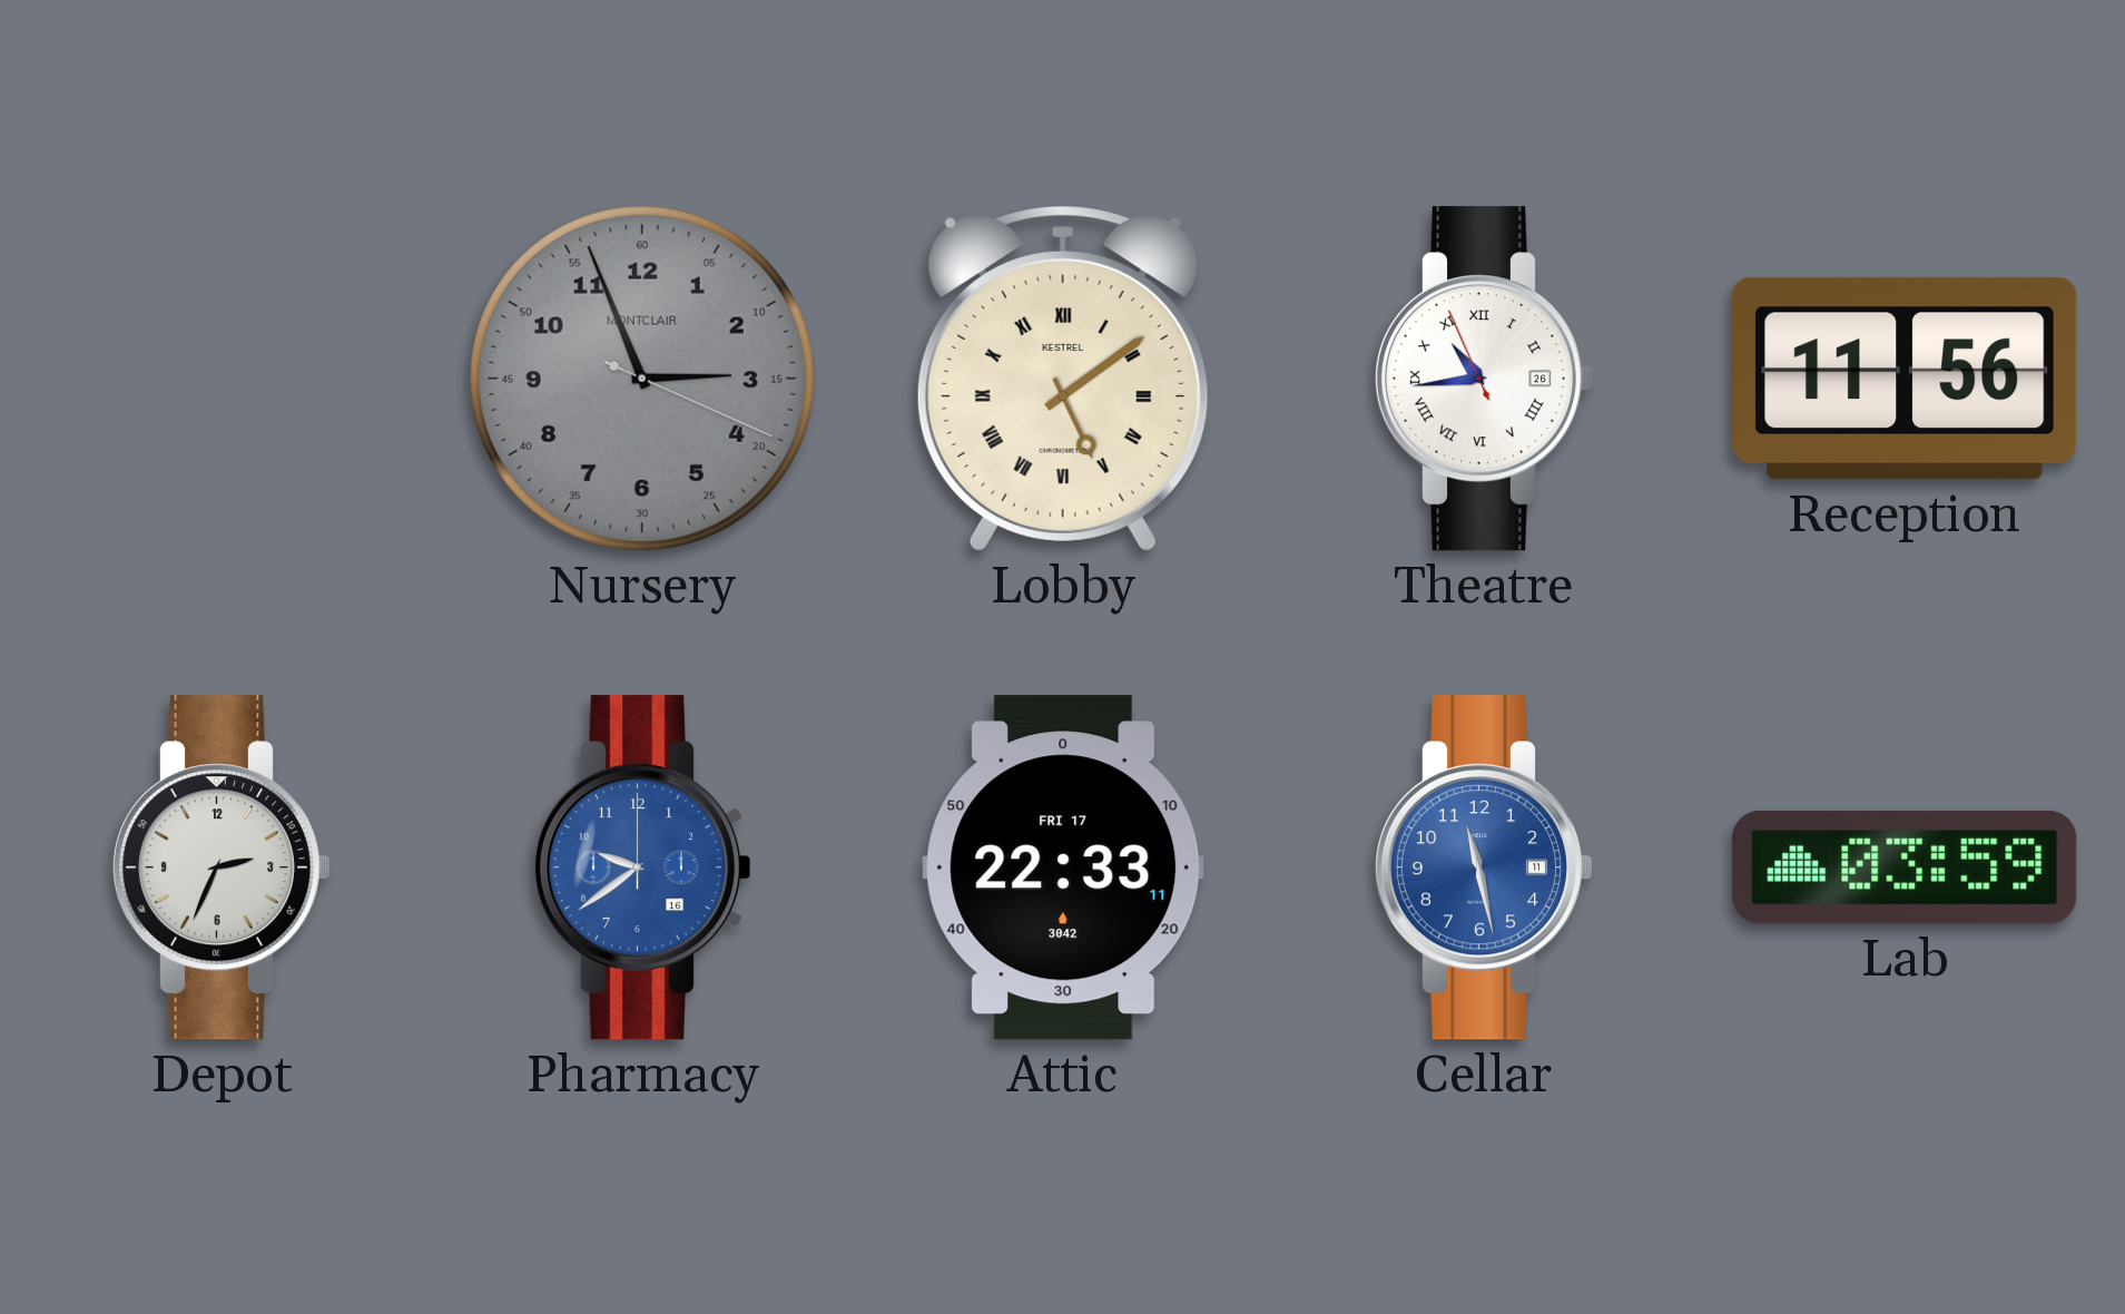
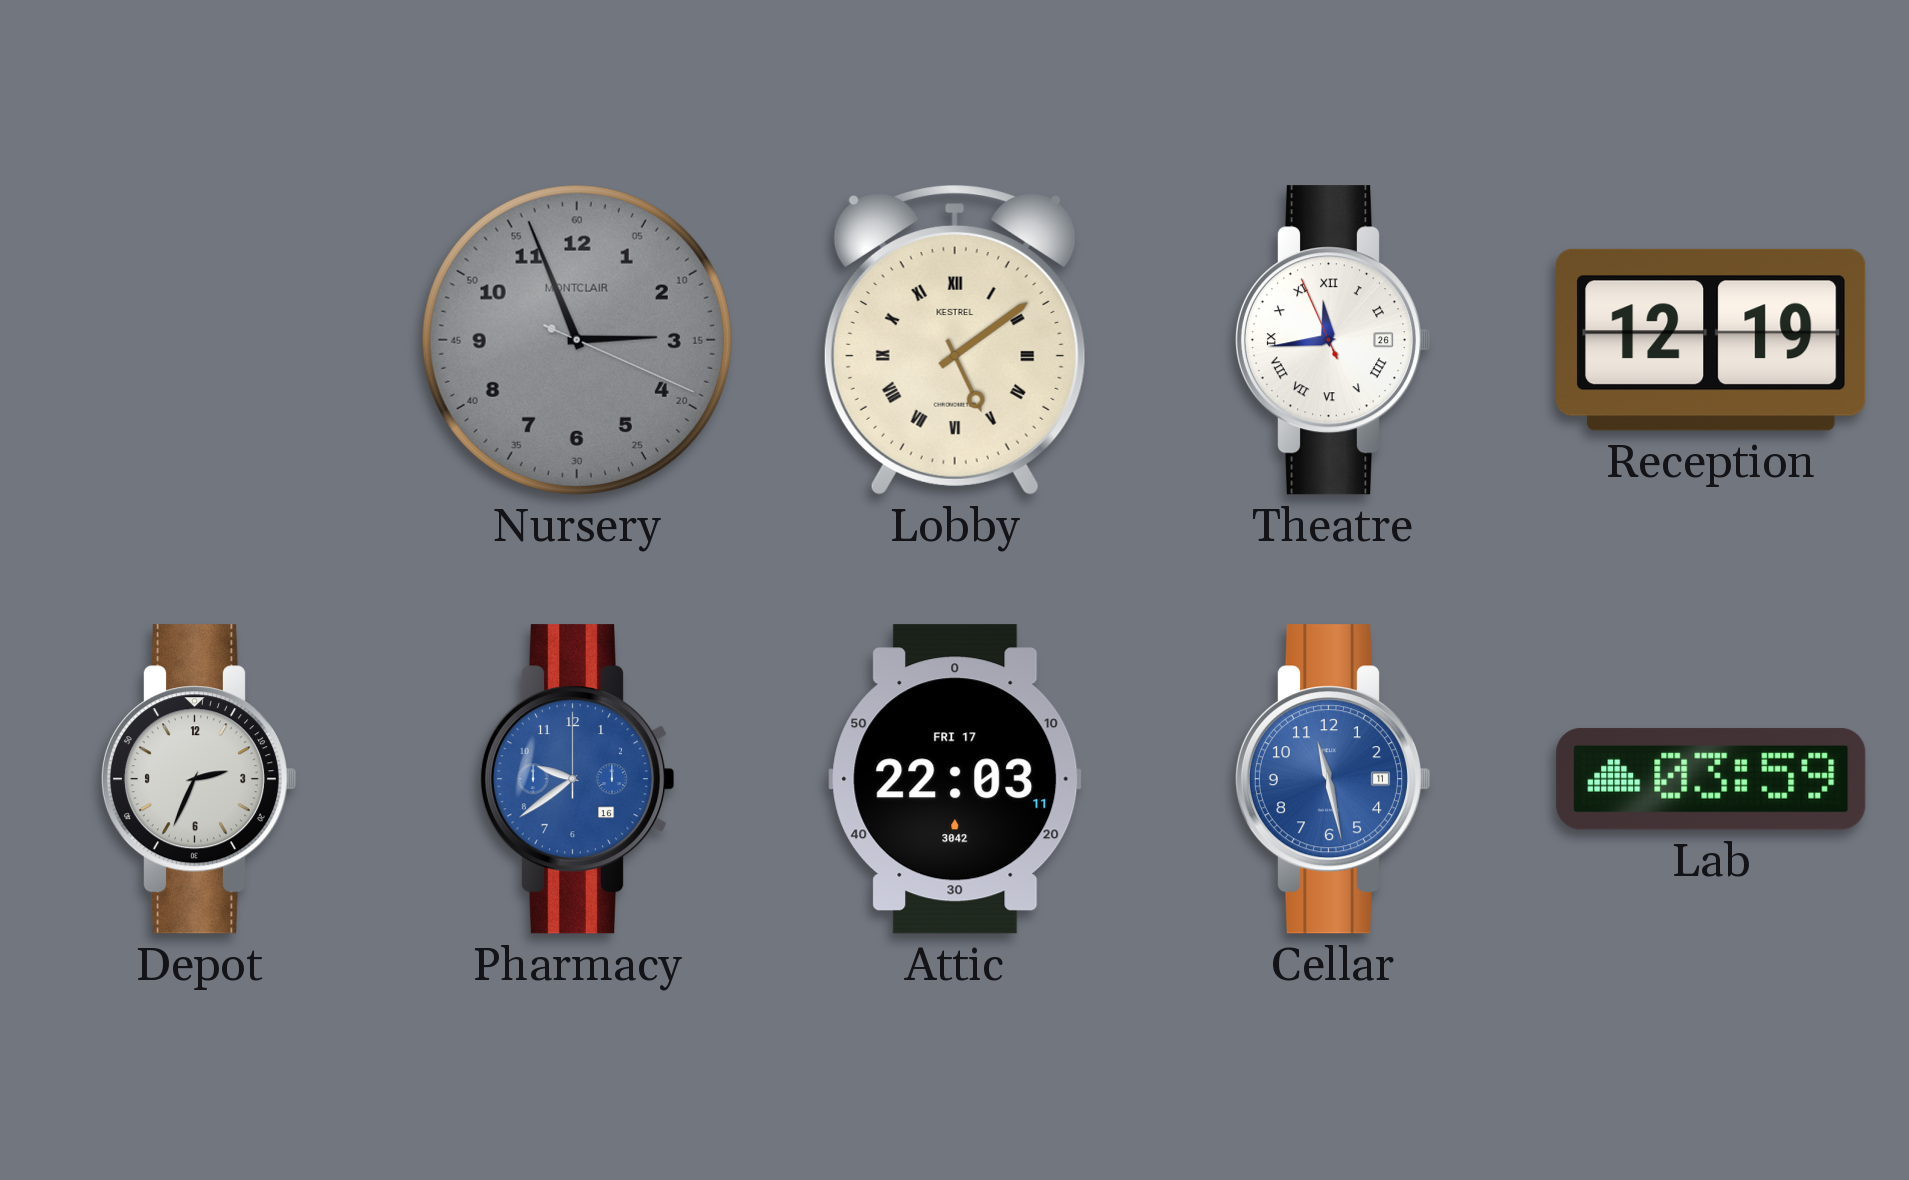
Theatre: 10:43 -> 11:43
Reception: 11:56 -> 12:19
Attic: 22:33 -> 22:03
